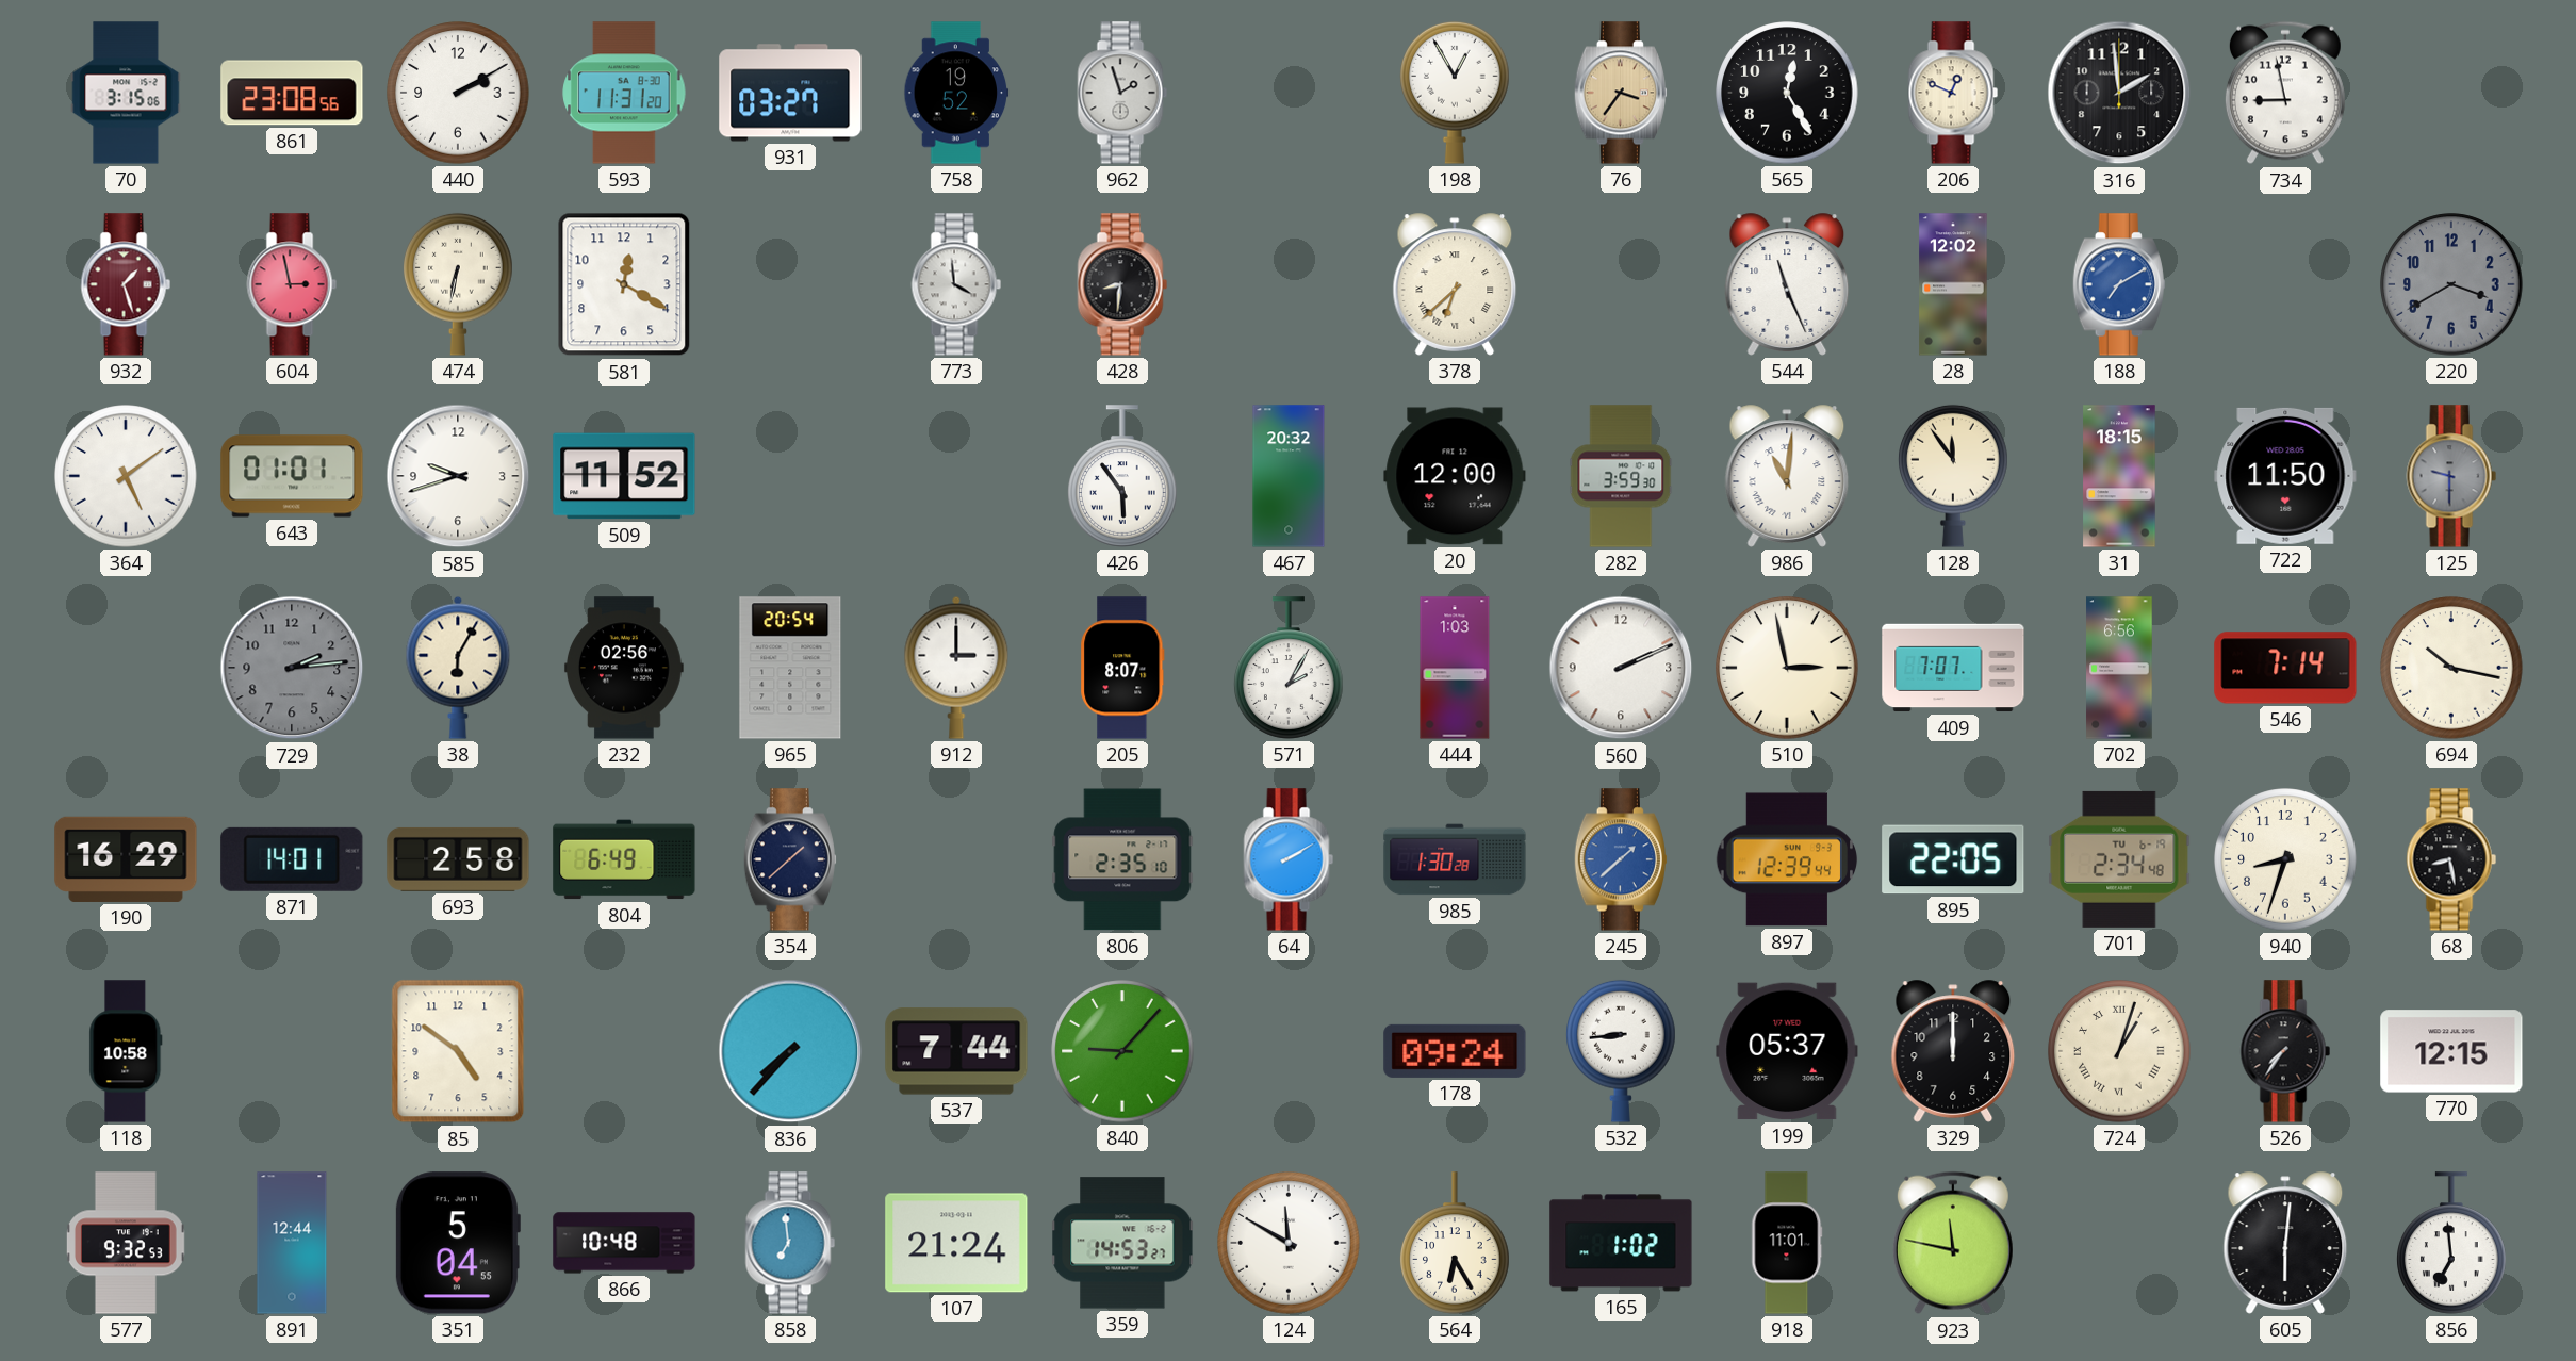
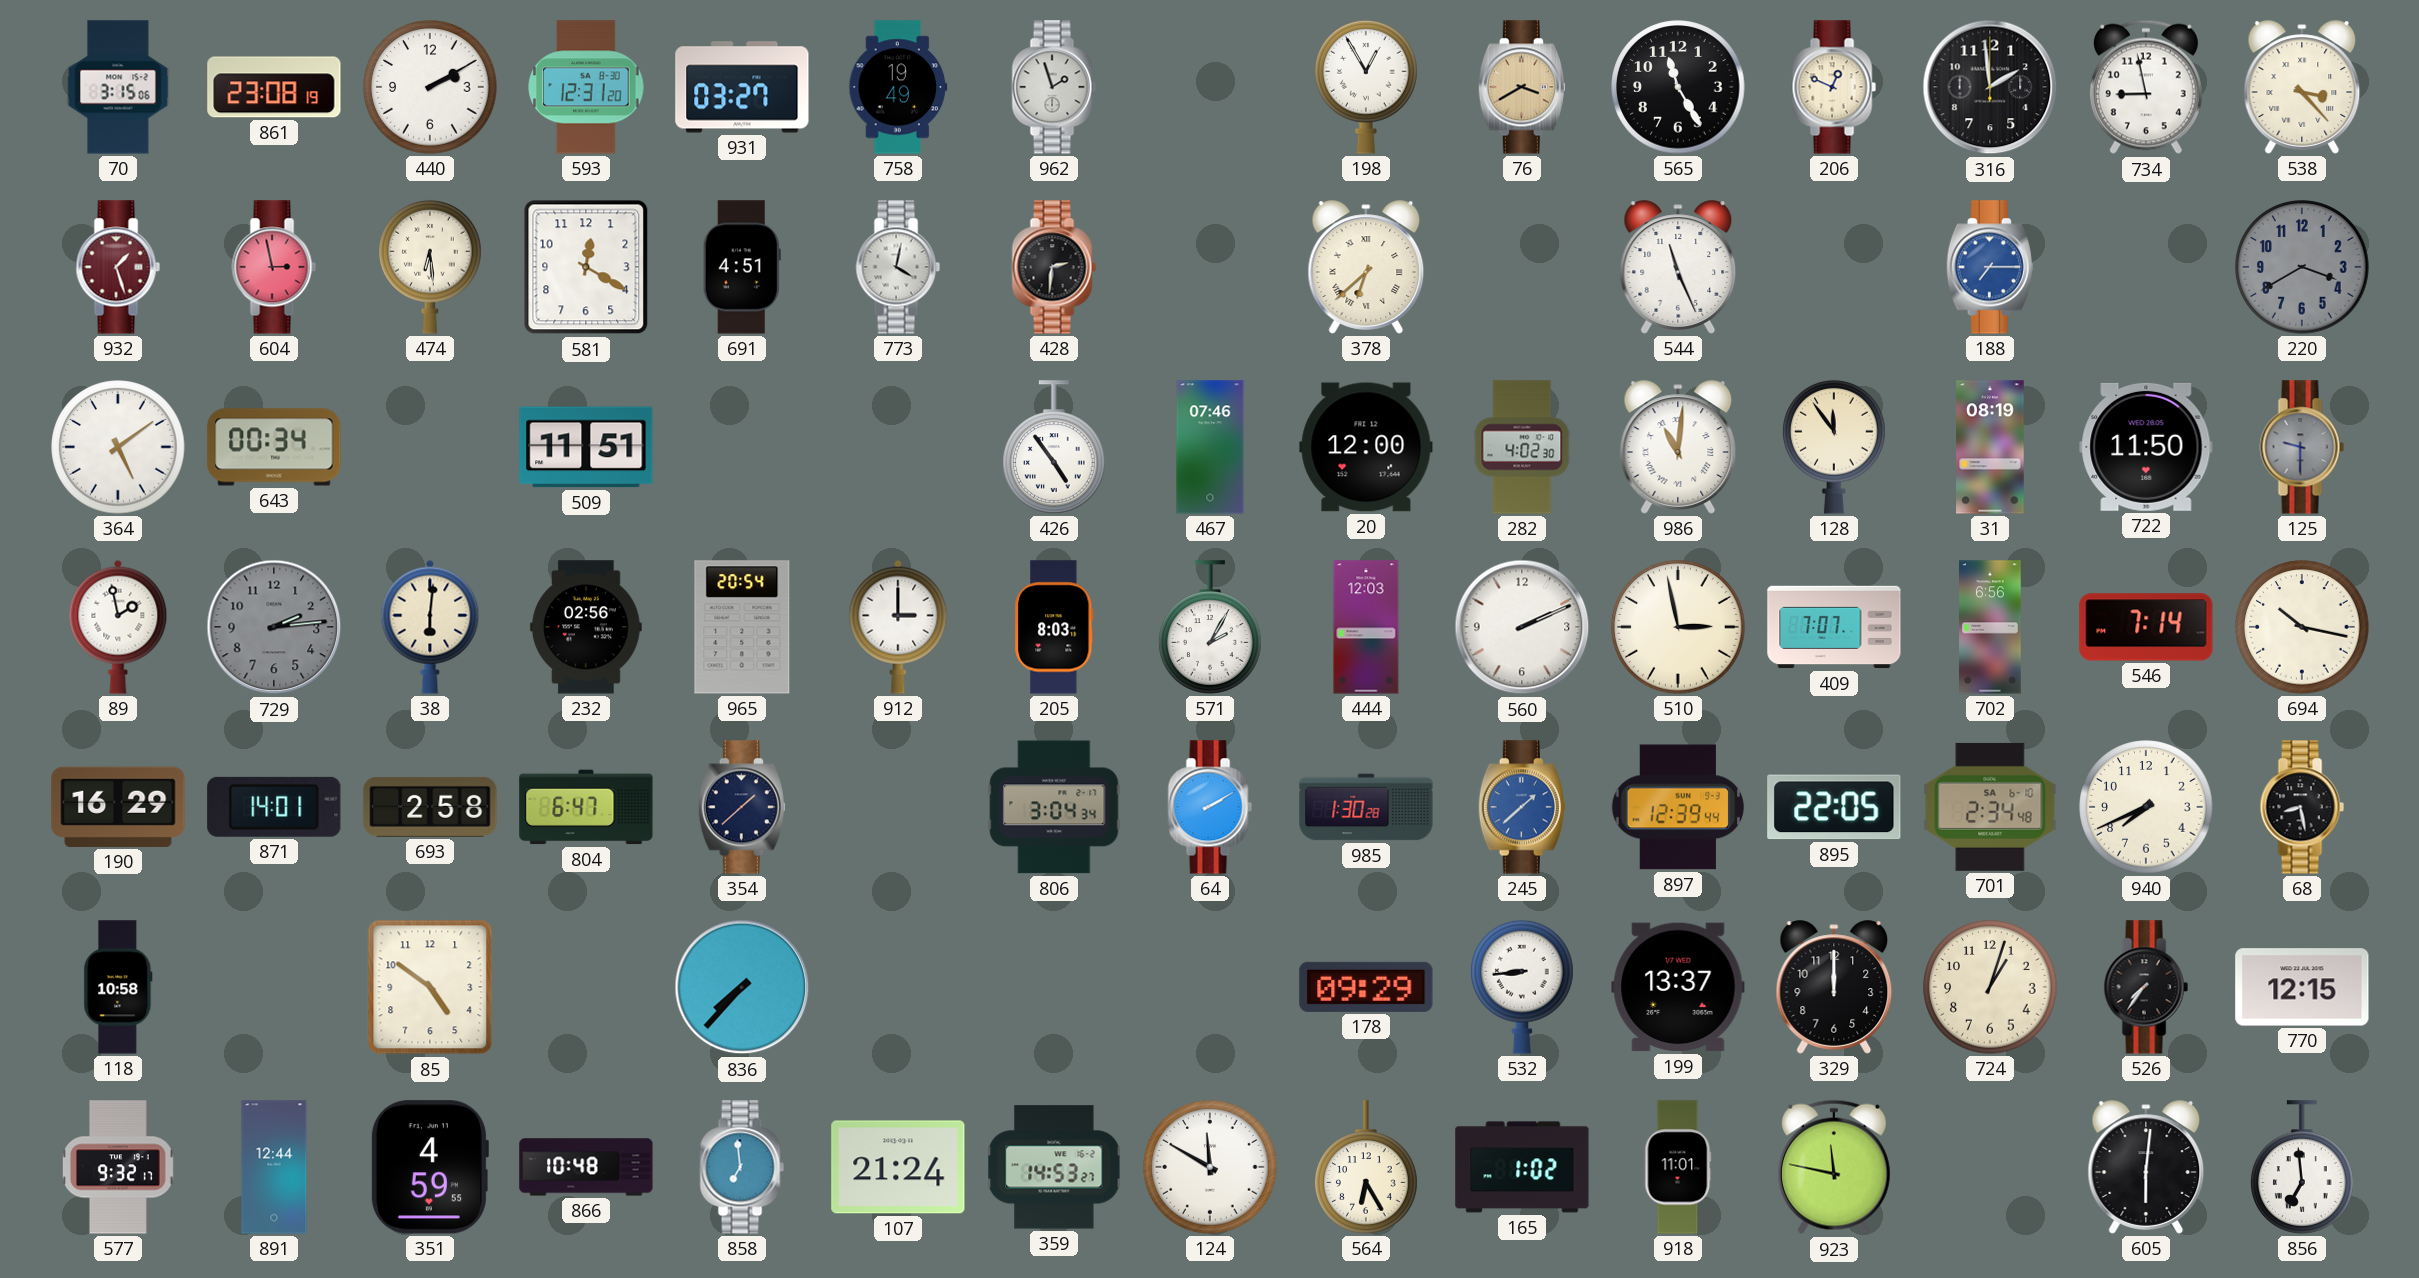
861: 23:08:56 -> 23:08:19
593: 11:31 -> 12:31
758: 19:52 -> 19:49
76: 3:36 -> 3:40
565: 12:25 -> 11:25
538: none -> 3:23
474: 6:32 -> 6:29
691: none -> 4:51
773: 3:59 -> 4:02
428: 8:31 -> 2:31
28: 12:02 -> none
188: 7:10 -> 7:15
643: 01:01 -> 00:34
585: 9:42 -> none
509: 11:52 -> 11:51
426: 5:54 -> 4:54
467: 20:32 -> 07:46
282: 3:59 -> 4:02
31: 18:15 -> 08:19
89: none -> 1:58
38: 6:05 -> 6:01
205: 8:07 -> 8:03
444: 1:03 -> 12:03
804: 6:49 -> 6:47
806: 2:35 -> 3:04
701 date: TU 6-19 -> SA 6-10
940: 8:33 -> 7:41
537: 7:44 -> none
840: 9:07 -> none
178: 09:24 -> 09:29
199: 05:37 -> 13:37
724 numerals: Roman -> Arabic
577: 9:32:53 -> 9:32:17
351: 5:04 -> 4:59
